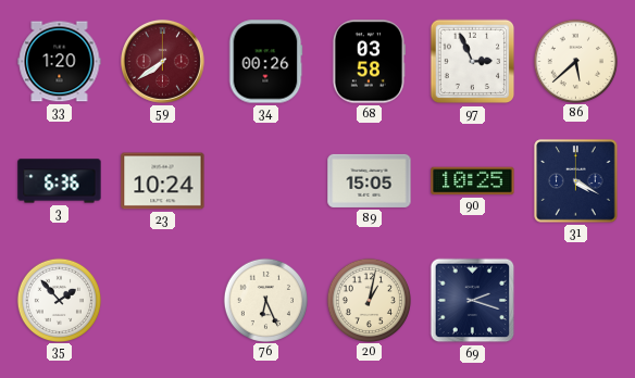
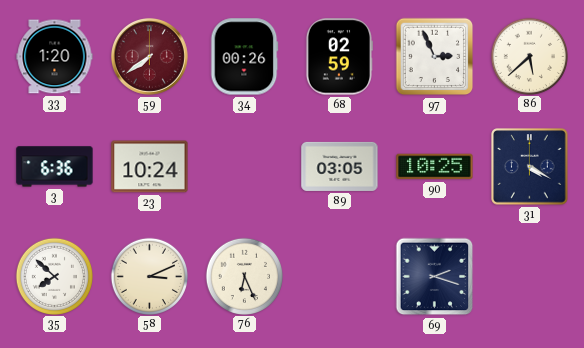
68: 03:58 -> 02:59
89: 15:05 -> 03:05
35: 1:53 -> 7:52
58: none -> 3:11
20: 1:02 -> none
